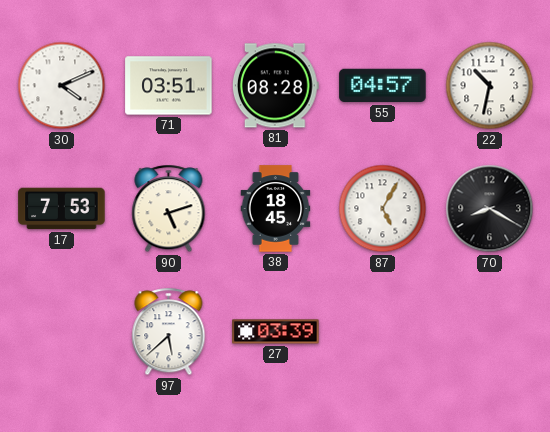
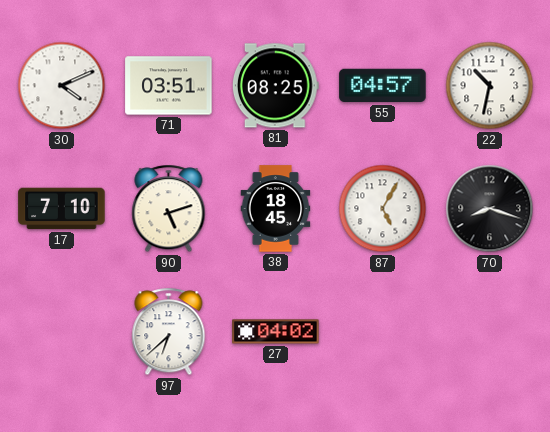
81: 08:28 -> 08:25
17: 7:53 -> 7:10
70: 8:20 -> 8:18
97: 5:38 -> 6:38
27: 03:39 -> 04:02
